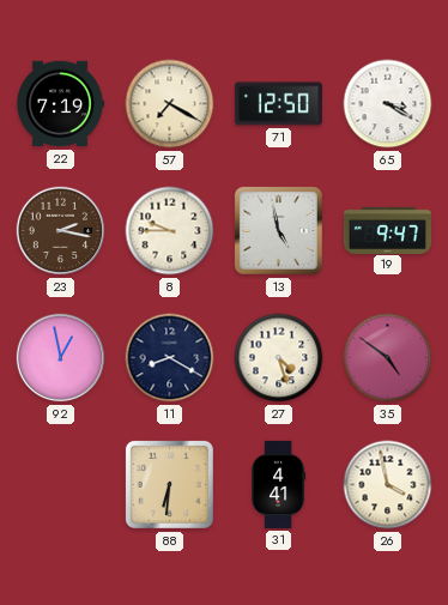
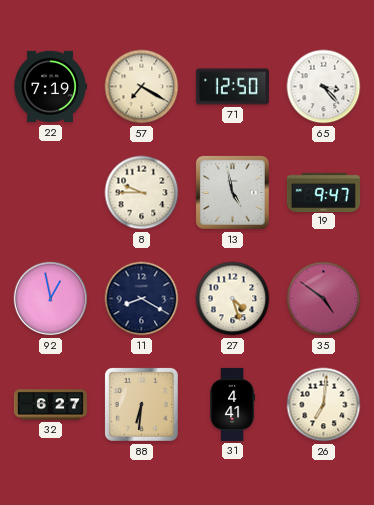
65: 3:20 -> 3:23
23: 2:17 -> none
32: none -> 6:27
26: 3:58 -> 7:01
